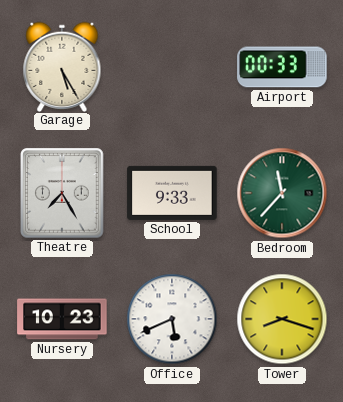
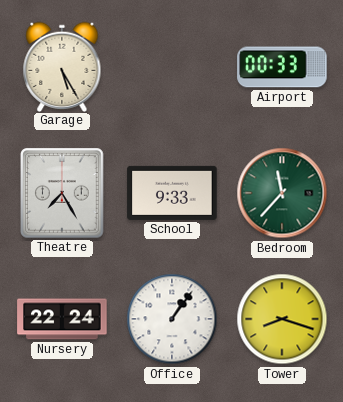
Nursery: 10:23 -> 22:24
Office: 5:41 -> 1:06
